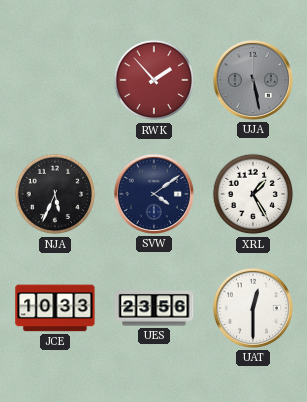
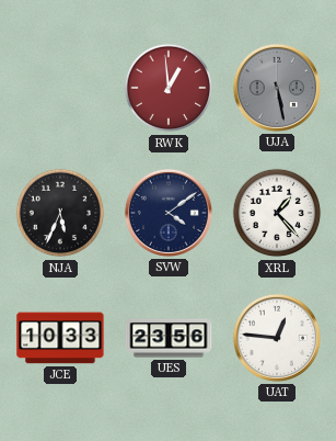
RWK: 1:53 -> 12:59
XRL: 1:25 -> 1:23
UAT: 12:30 -> 12:46
